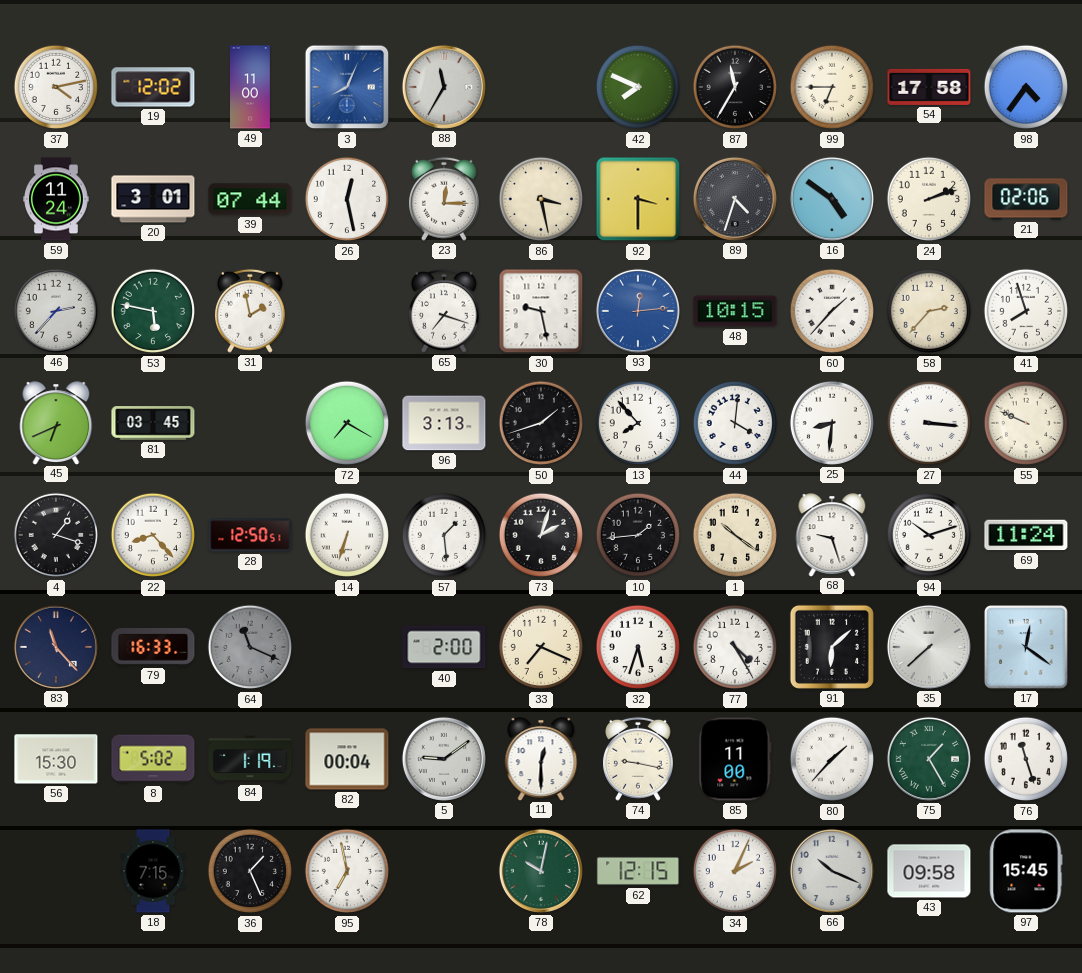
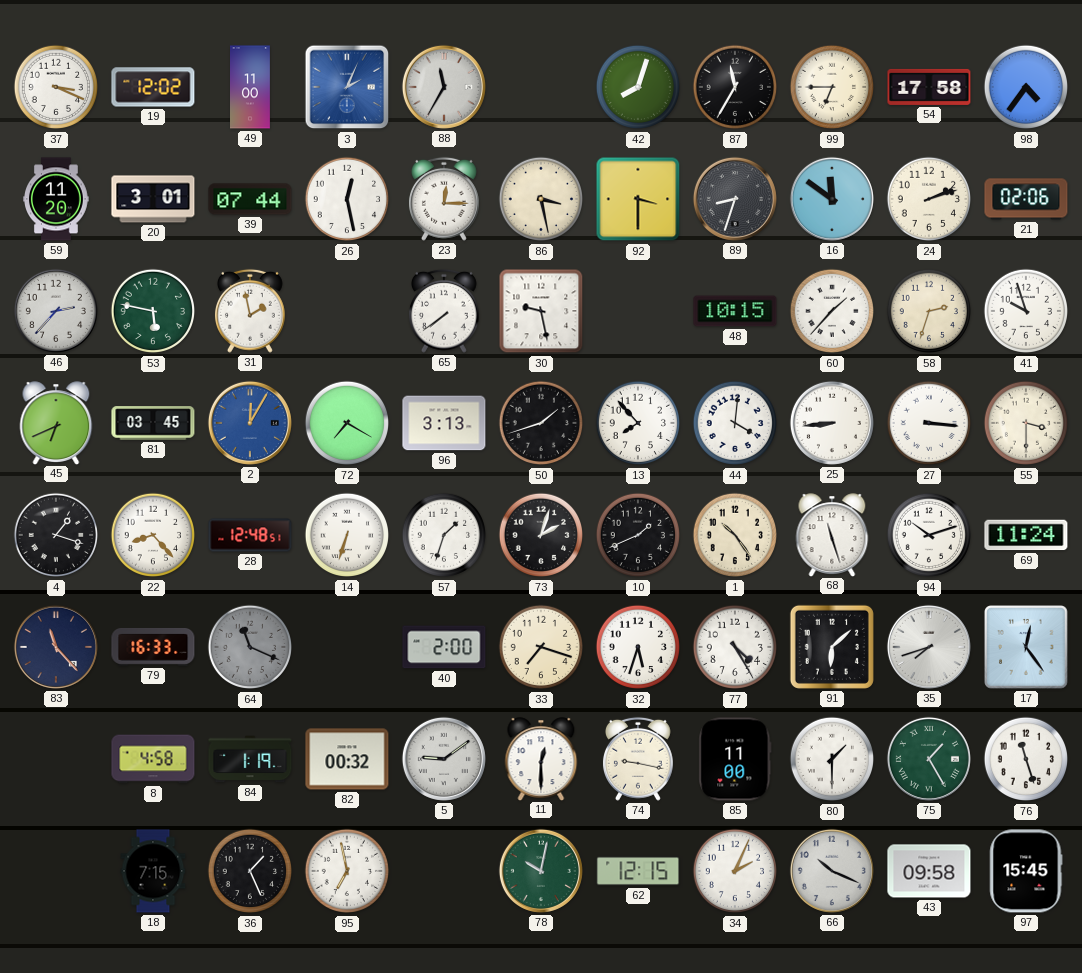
37: 4:13 -> 3:19
3: 8:04 -> 2:04
42: 7:49 -> 8:03
59: 11:24 -> 11:20
89: 4:33 -> 8:33
16: 4:51 -> 11:51
65: 7:18 -> 7:39
93: 12:14 -> none
58: 2:37 -> 2:33
41: 7:57 -> 9:57
2: none -> 12:05
25: 8:31 -> 8:44
55: 9:49 -> 3:30
28: 12:50 -> 12:48
57: 1:29 -> 1:33
10: 1:44 -> 1:41
1: 10:21 -> 10:24
68: 9:27 -> 11:27
33: 7:19 -> 7:18
35: 7:38 -> 7:42
17: 12:21 -> 12:24
56: 15:30 -> none
8: 5:02 -> 4:58
82: 00:04 -> 00:32
80: 1:37 -> 1:30
